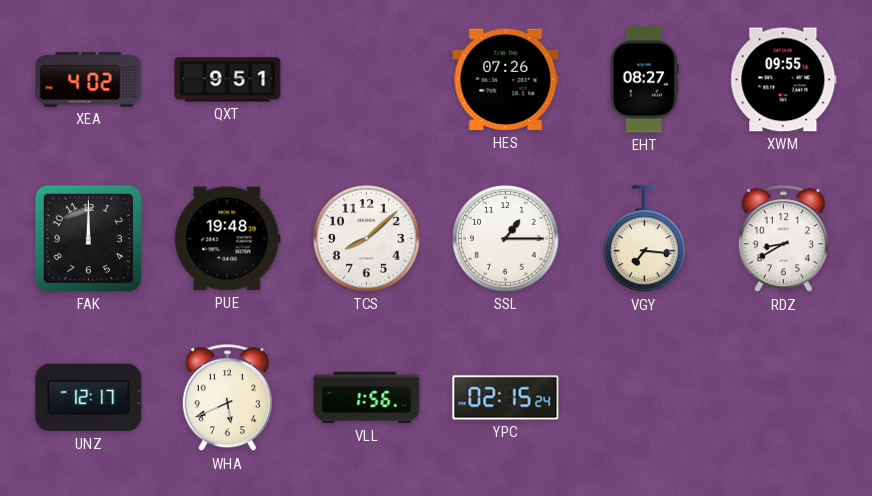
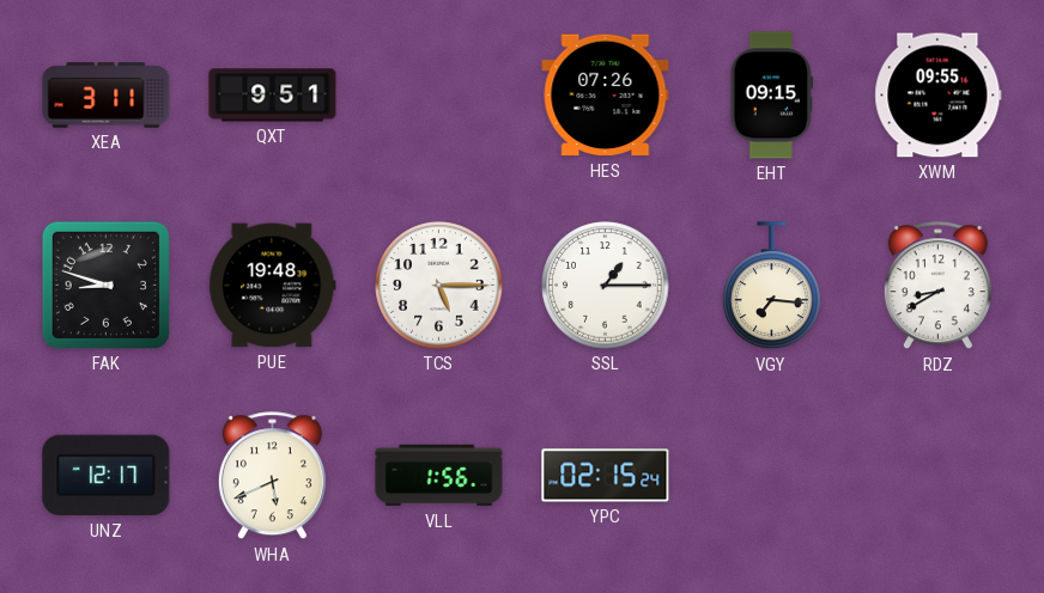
XEA: 4:02 -> 3:11
EHT: 08:27 -> 09:15
FAK: 12:00 -> 8:48
TCS: 8:08 -> 5:15
